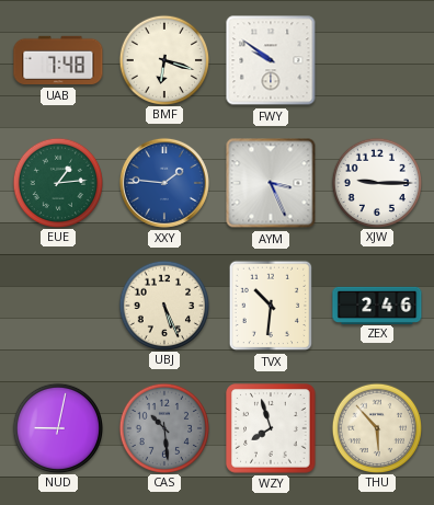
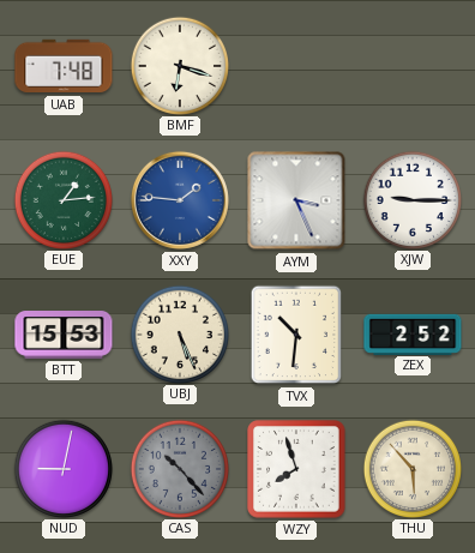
FWY: 9:51 -> none
BTT: none -> 15:53
ZEX: 2:46 -> 2:52
CAS: 10:29 -> 10:23
